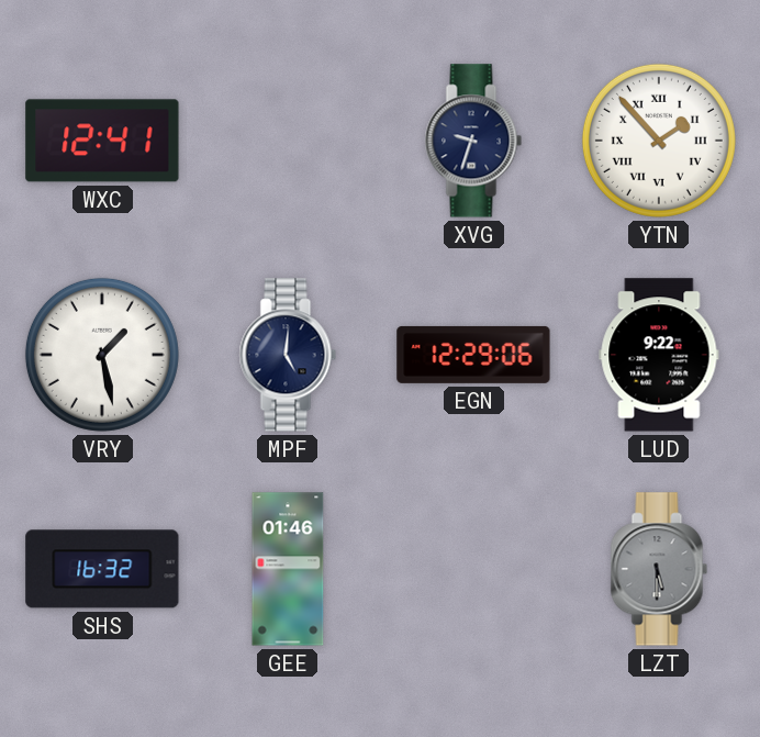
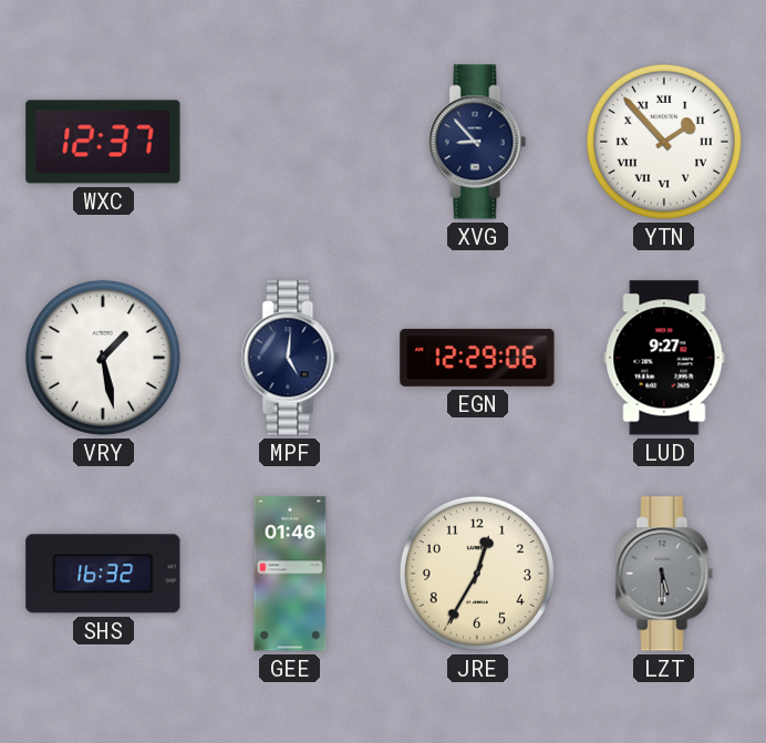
WXC: 12:41 -> 12:37
XVG: 9:33 -> 8:53
LUD: 9:22 -> 9:27
JRE: none -> 12:35
